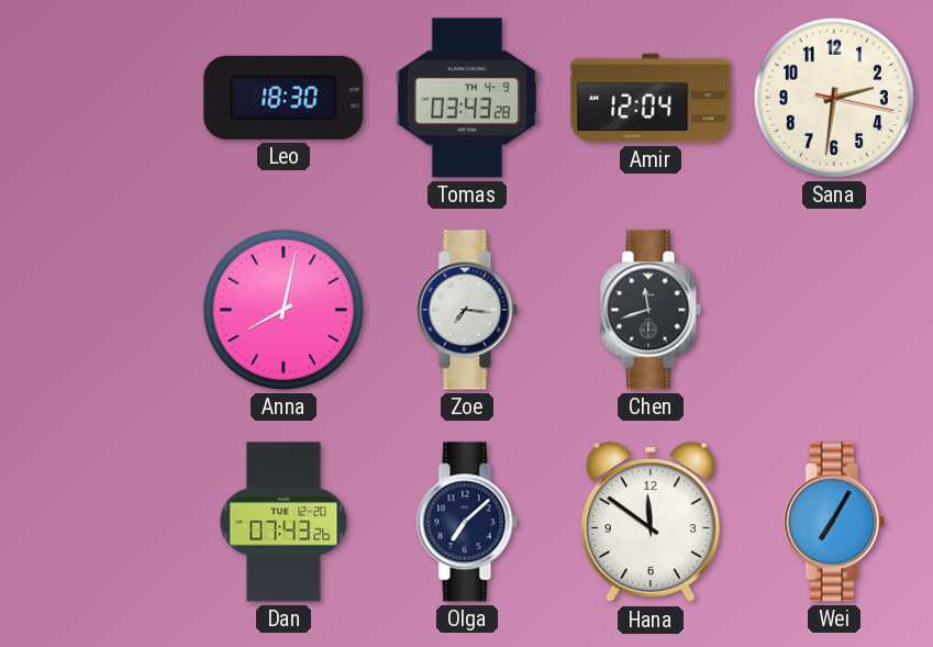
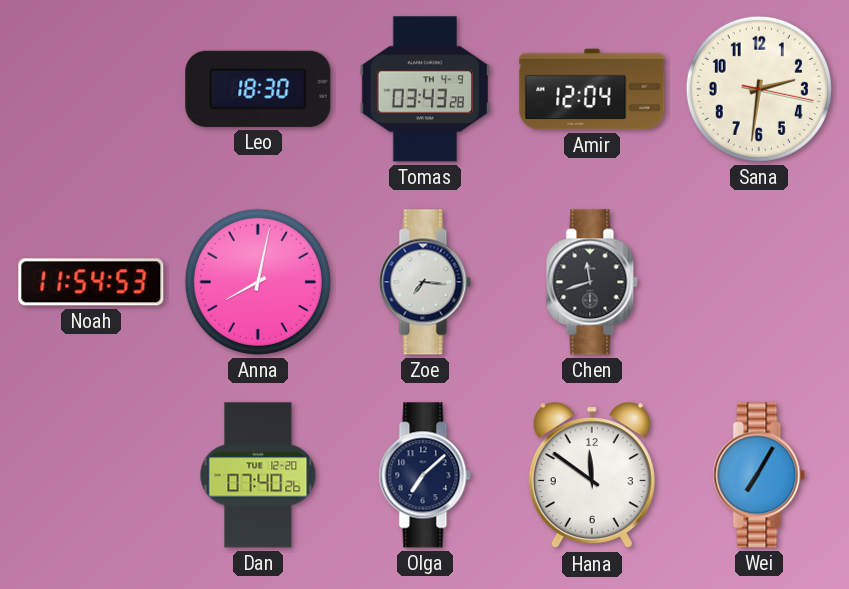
Noah: none -> 11:54
Dan: 07:43 -> 07:40
